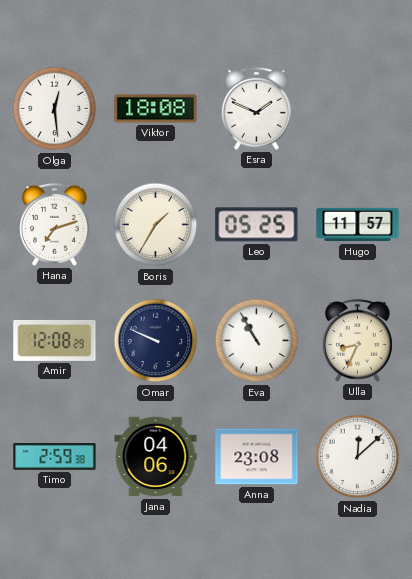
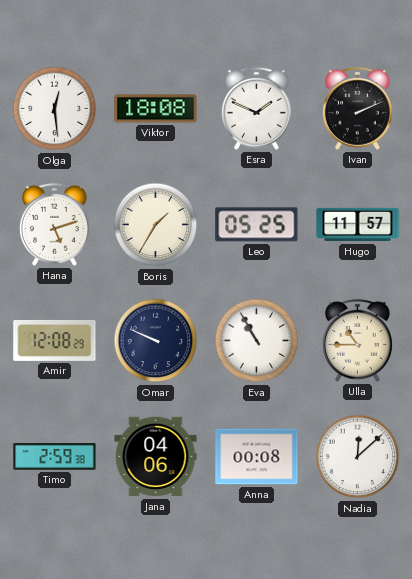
Ivan: none -> 2:11
Hana: 7:12 -> 5:12
Ulla: 8:34 -> 10:45
Anna: 23:08 -> 00:08
